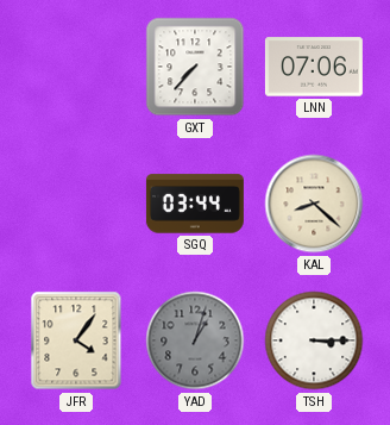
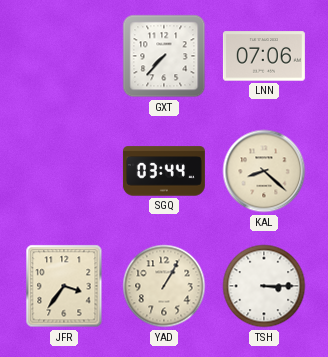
JFR: 4:06 -> 3:36
YAD: 1:03 -> 1:05
YAD dial: grey -> cream
